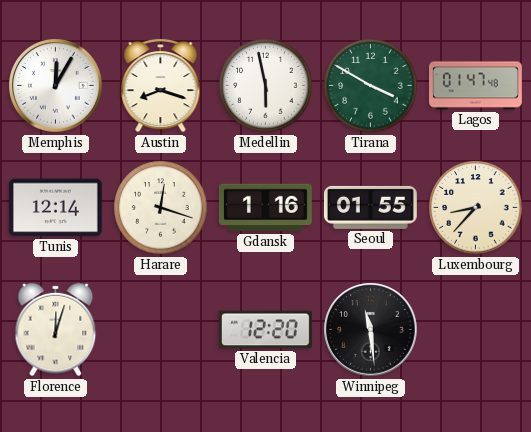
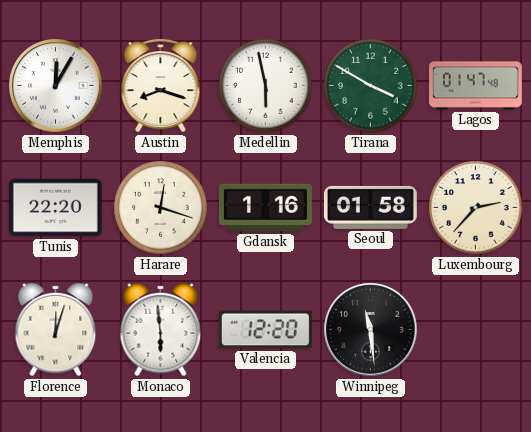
Tunis: 12:14 -> 22:20
Seoul: 01:55 -> 01:58
Luxembourg: 8:37 -> 2:37
Monaco: none -> 5:59
